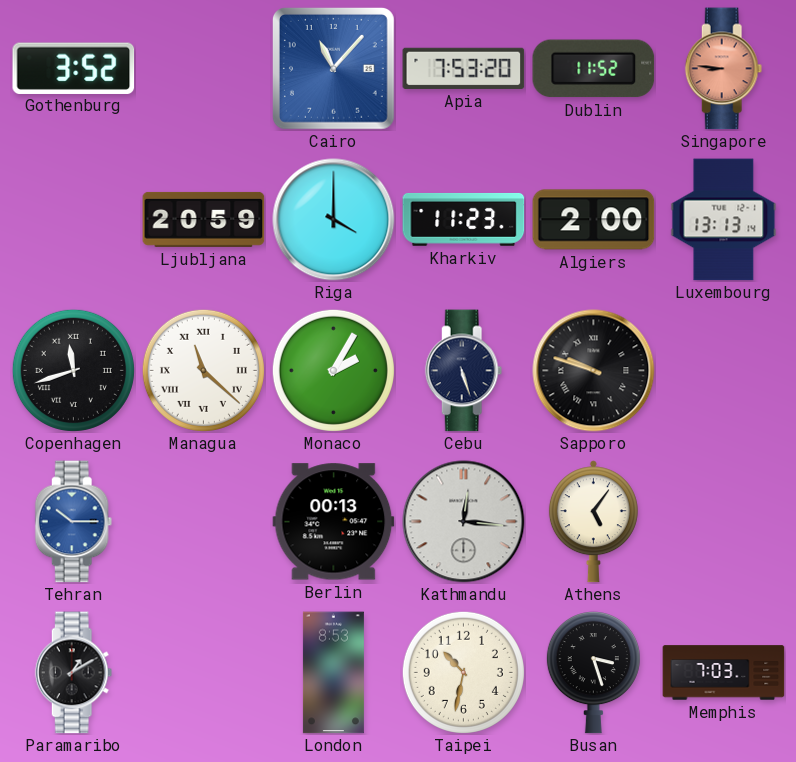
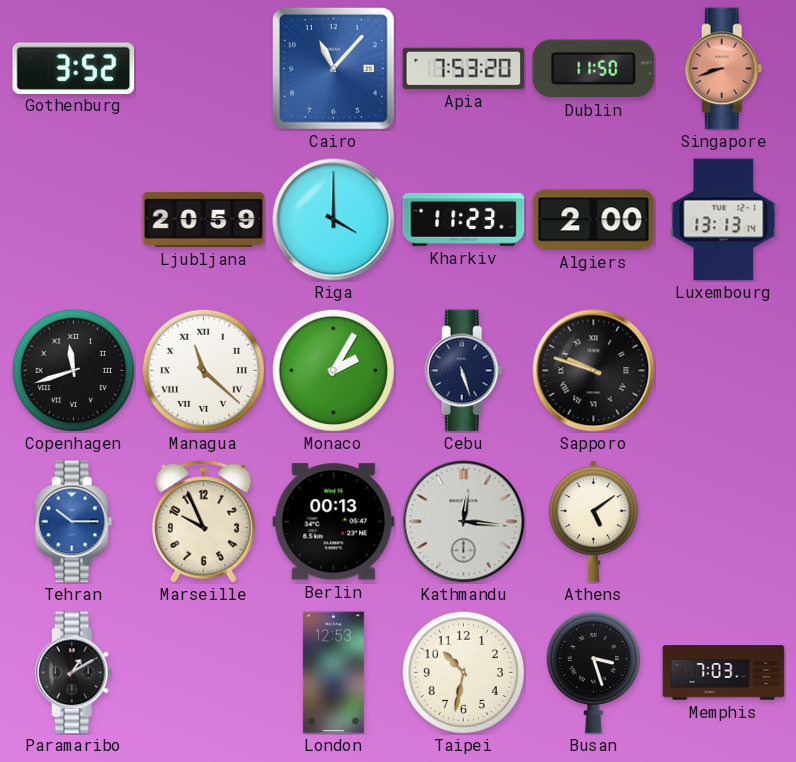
Dublin: 11:52 -> 11:50
Singapore: 8:46 -> 8:42
Marseille: none -> 9:56
Athens: 5:06 -> 5:09
London: 8:53 -> 12:53
